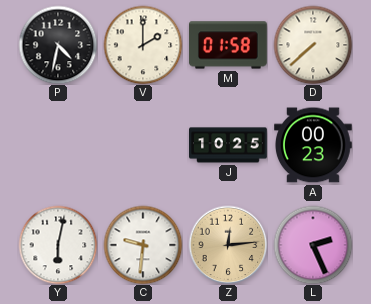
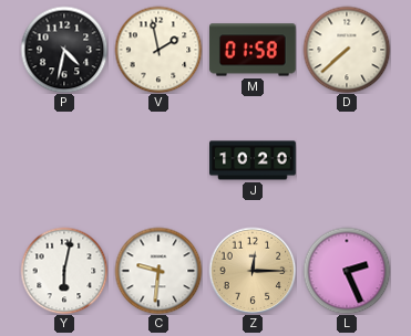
V: 2:00 -> 1:58
J: 10:25 -> 10:20
A: 00:23 -> none
Z: 12:14 -> 12:15
